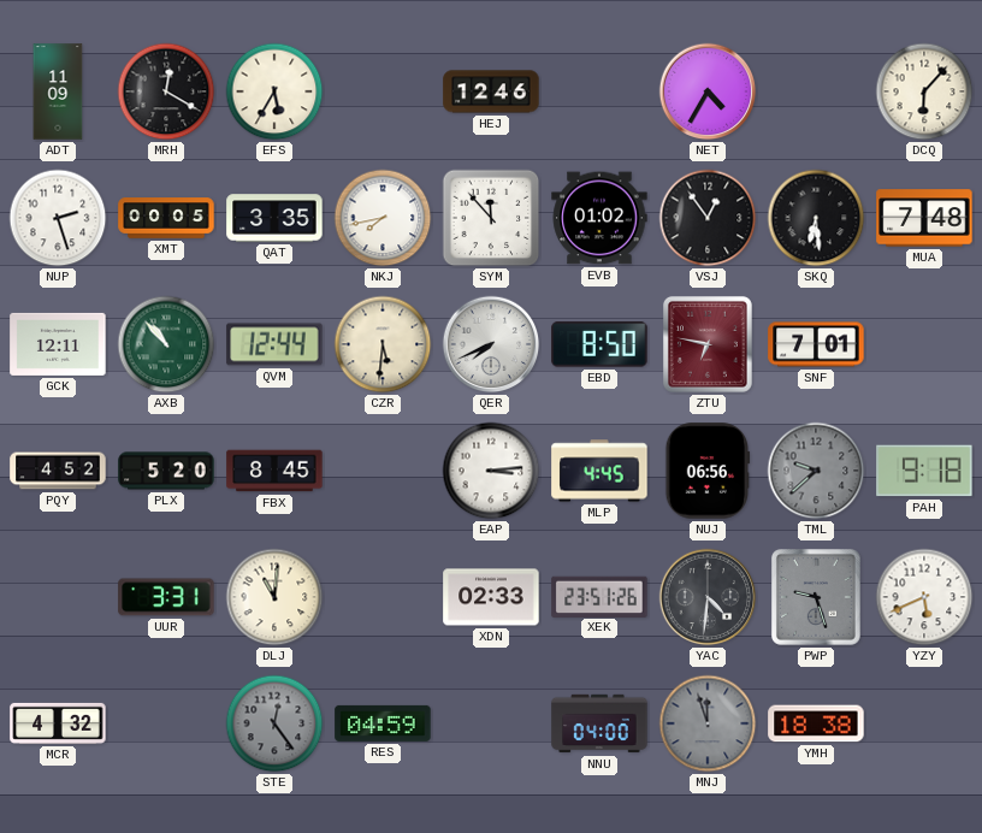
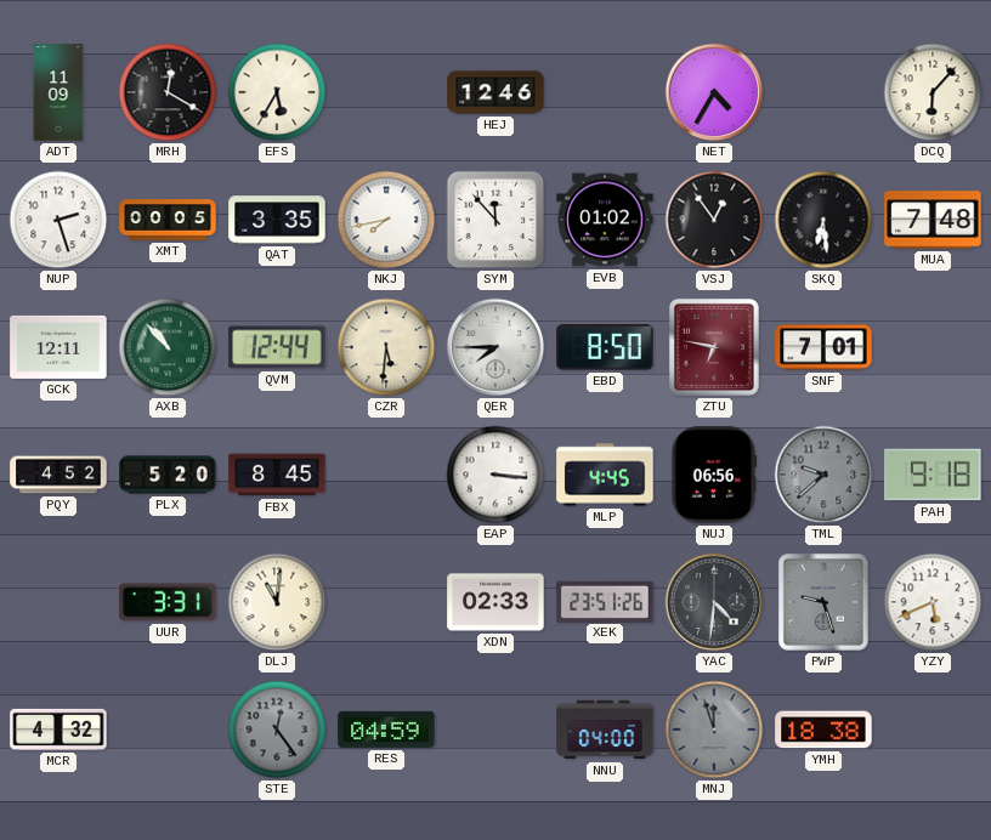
QER: 7:41 -> 7:45
EAP: 3:14 -> 3:16
